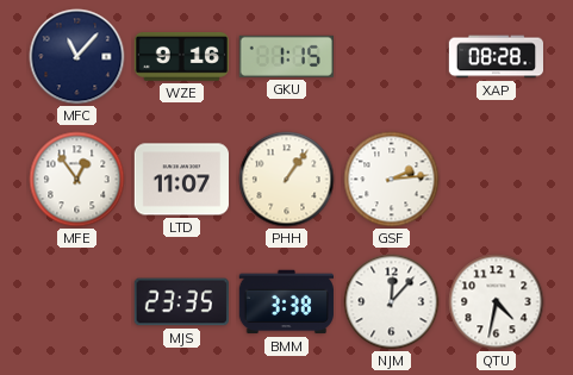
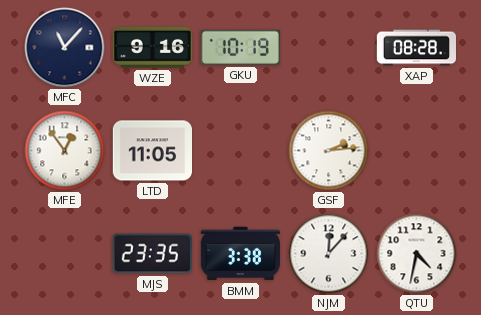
GKU: 1:15 -> 10:19
LTD: 11:07 -> 11:05
PHH: 1:06 -> none
